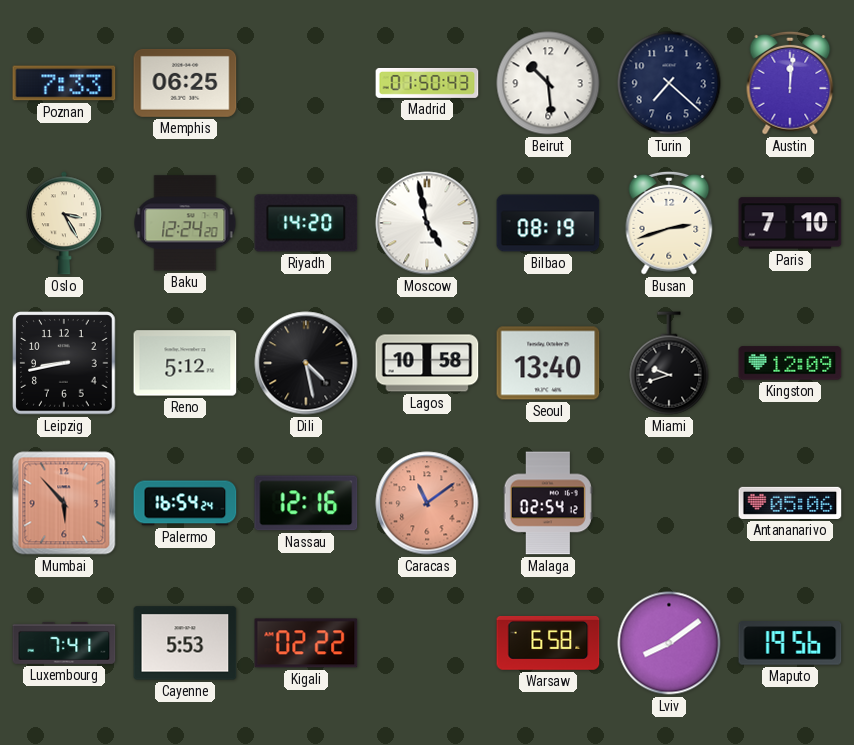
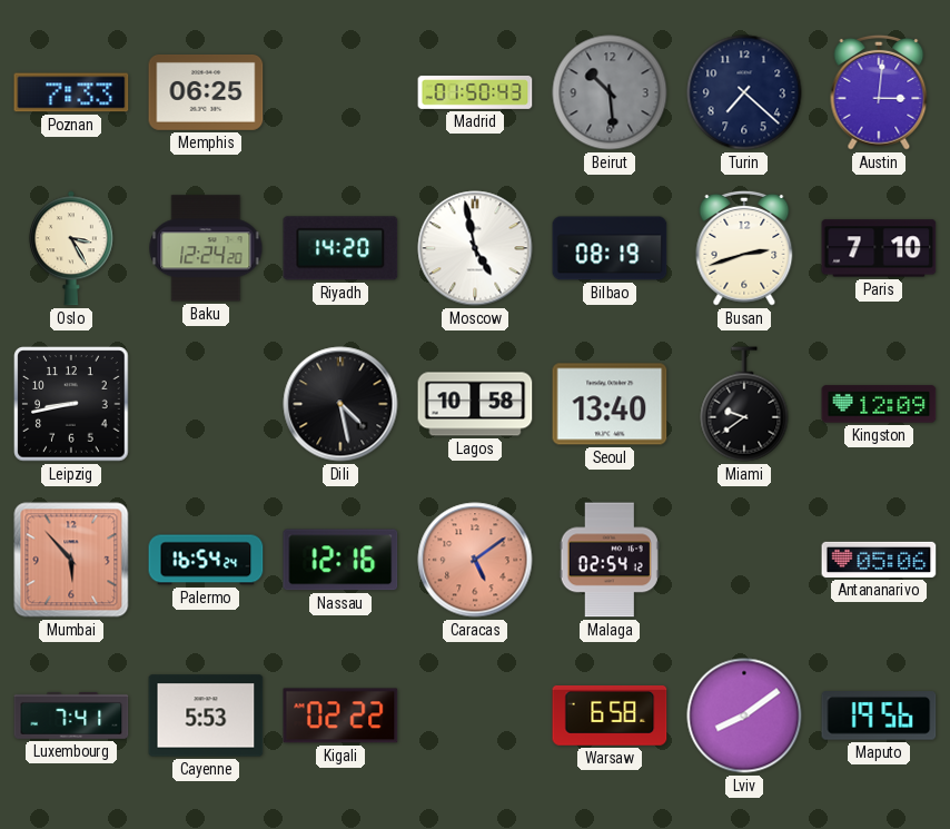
Beirut dial: white -> grey
Austin: 12:01 -> 3:01
Reno: 5:12 -> none
Miami: 9:42 -> 9:39
Caracas: 11:09 -> 5:09
